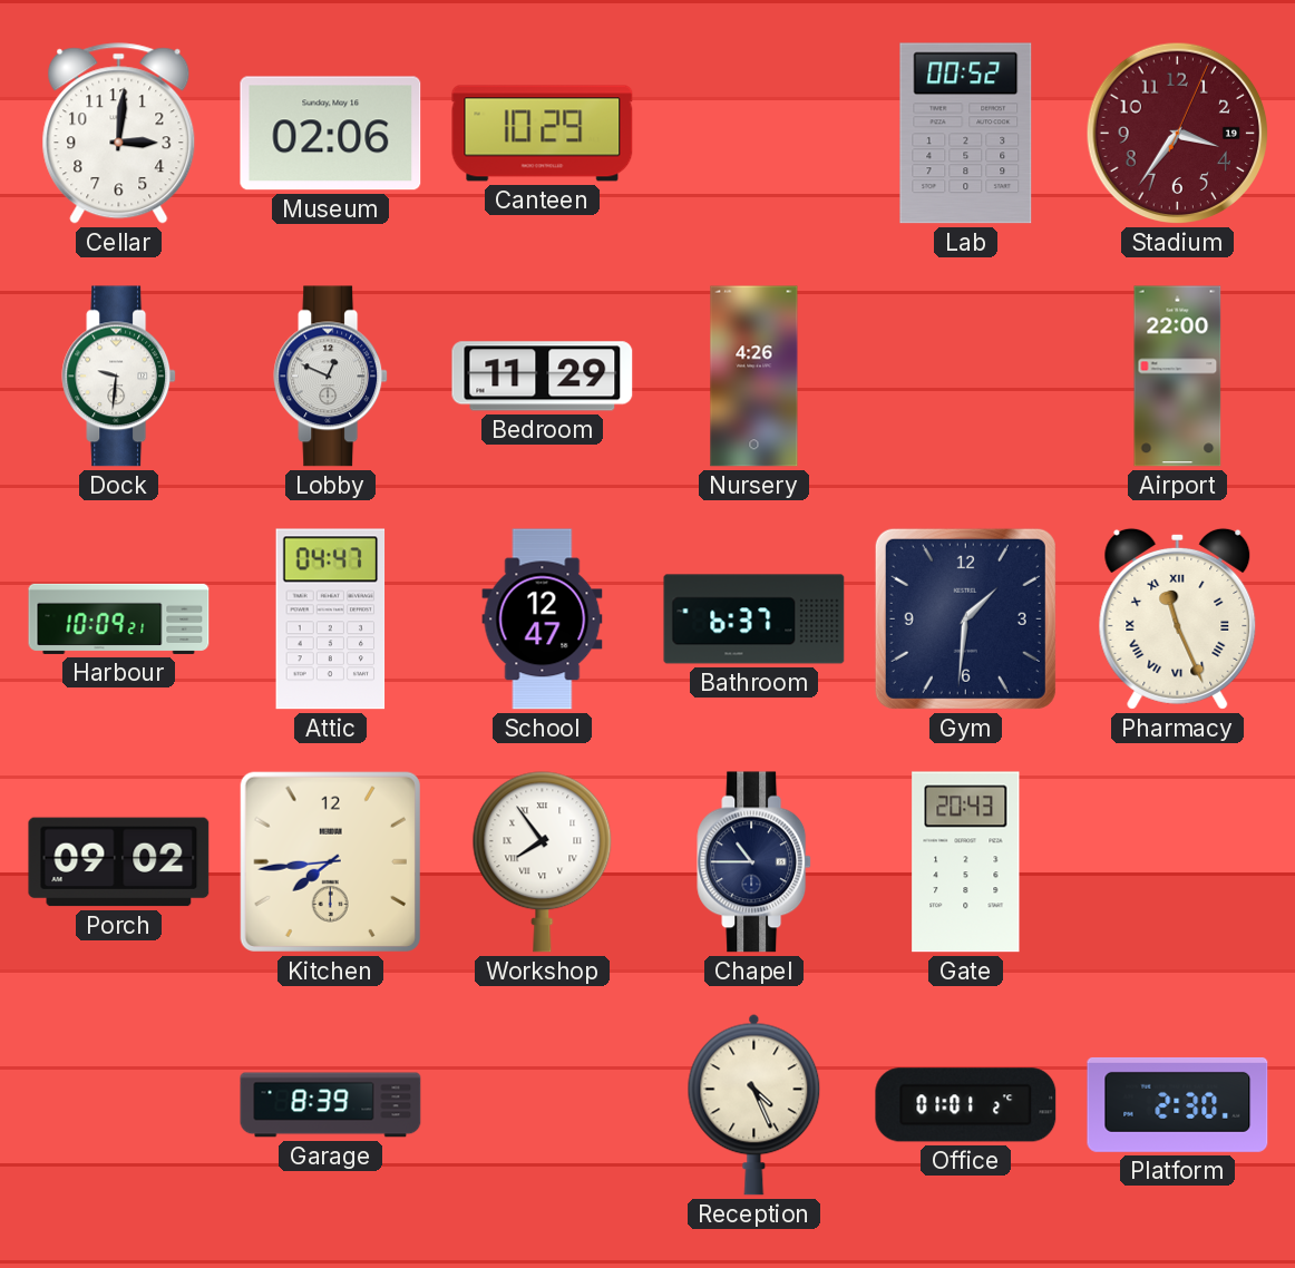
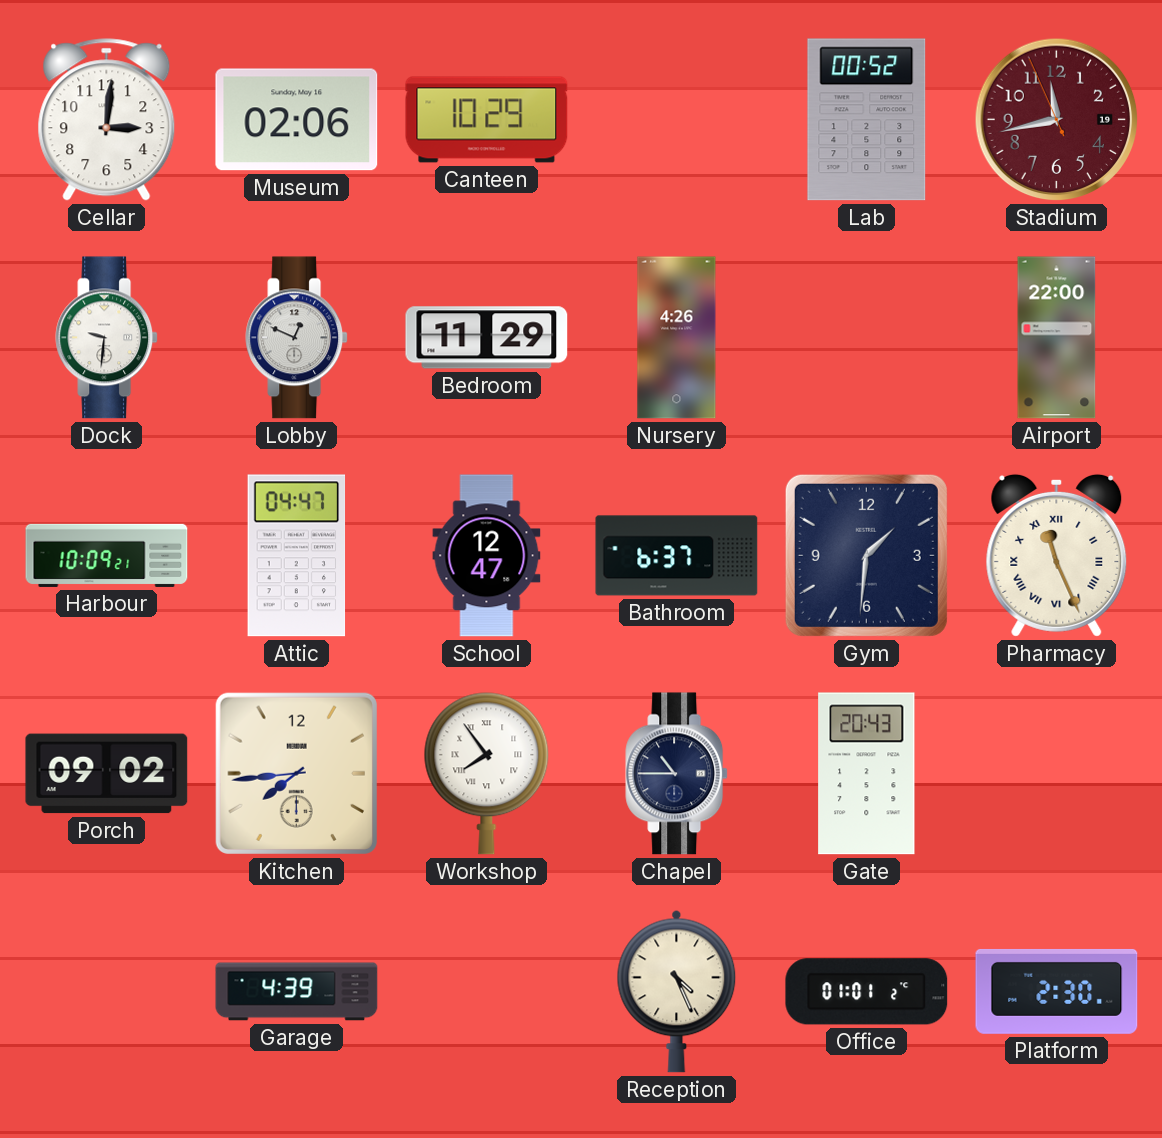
Stadium: 3:36 -> 11:42
Garage: 8:39 -> 4:39
